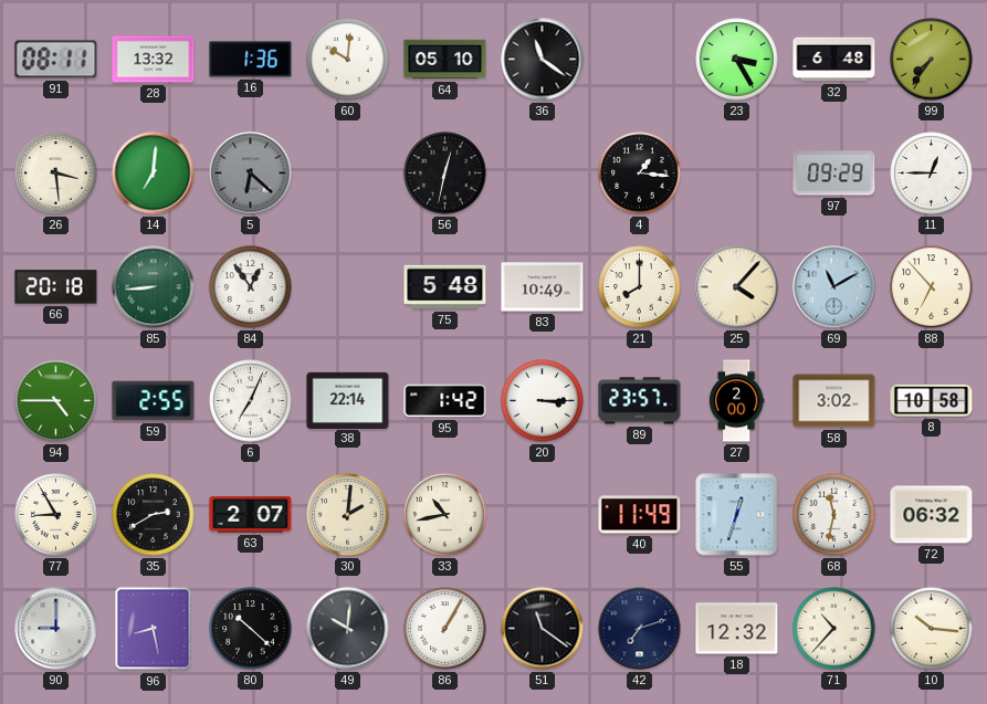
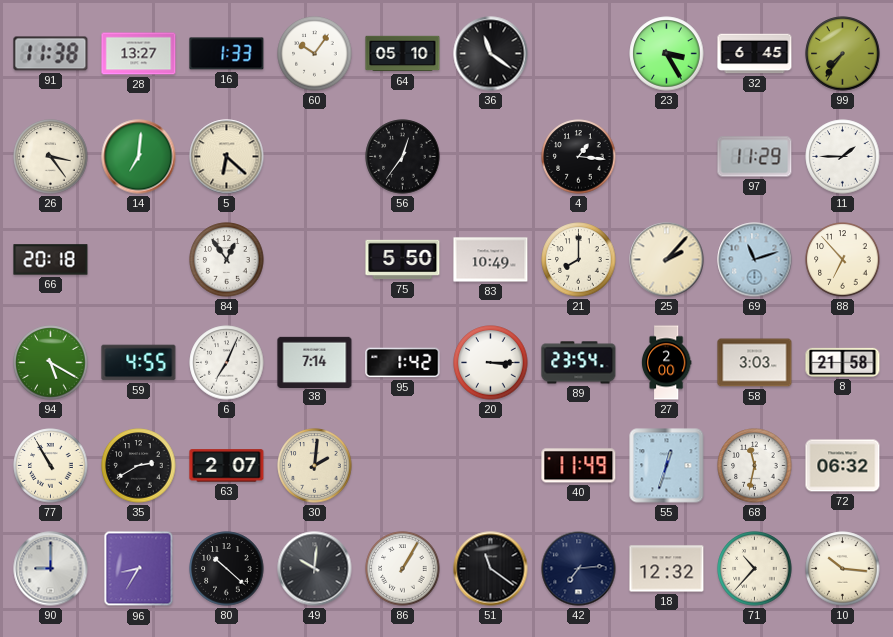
91: 08:11 -> 11:38
28: 13:32 -> 13:27
16: 1:36 -> 1:33
60: 10:01 -> 10:06
32: 6:48 -> 6:45
26: 3:29 -> 3:24
5 dial: grey -> cream
56: 12:32 -> 12:36
97: 09:29 -> 11:29
11: 12:45 -> 1:45
85: 8:44 -> none
75: 5:48 -> 5:50
25: 4:07 -> 2:07
69: 11:10 -> 11:12
94: 4:45 -> 5:20
59: 2:55 -> 4:55
38: 22:14 -> 7:14
89: 23:57 -> 23:54
58: 3:02 -> 3:03
8: 10:58 -> 21:58
77: 8:55 -> 10:55
33: 10:43 -> none
96: 8:28 -> 8:35
42: 7:12 -> 7:14
